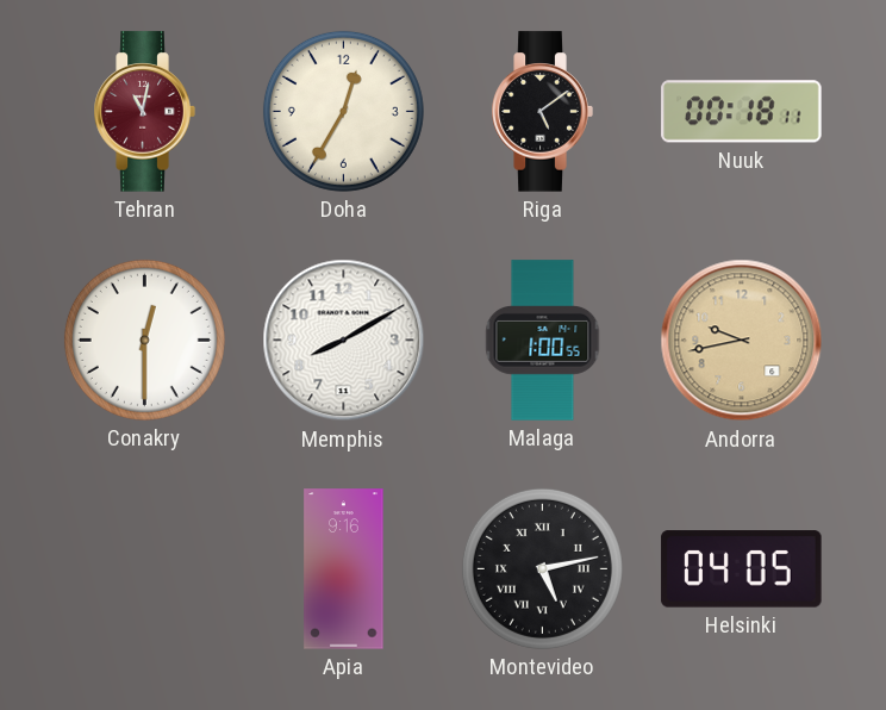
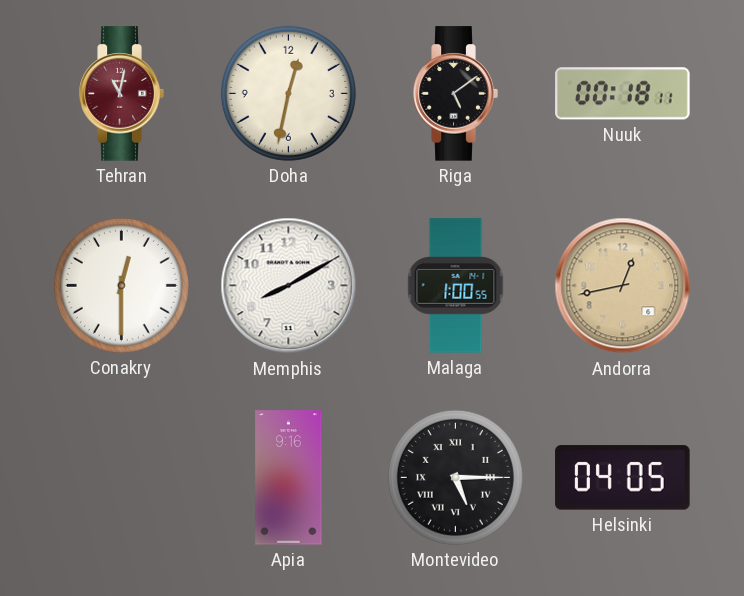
Doha: 12:35 -> 12:32
Andorra: 9:43 -> 12:43
Montevideo: 5:13 -> 5:15
